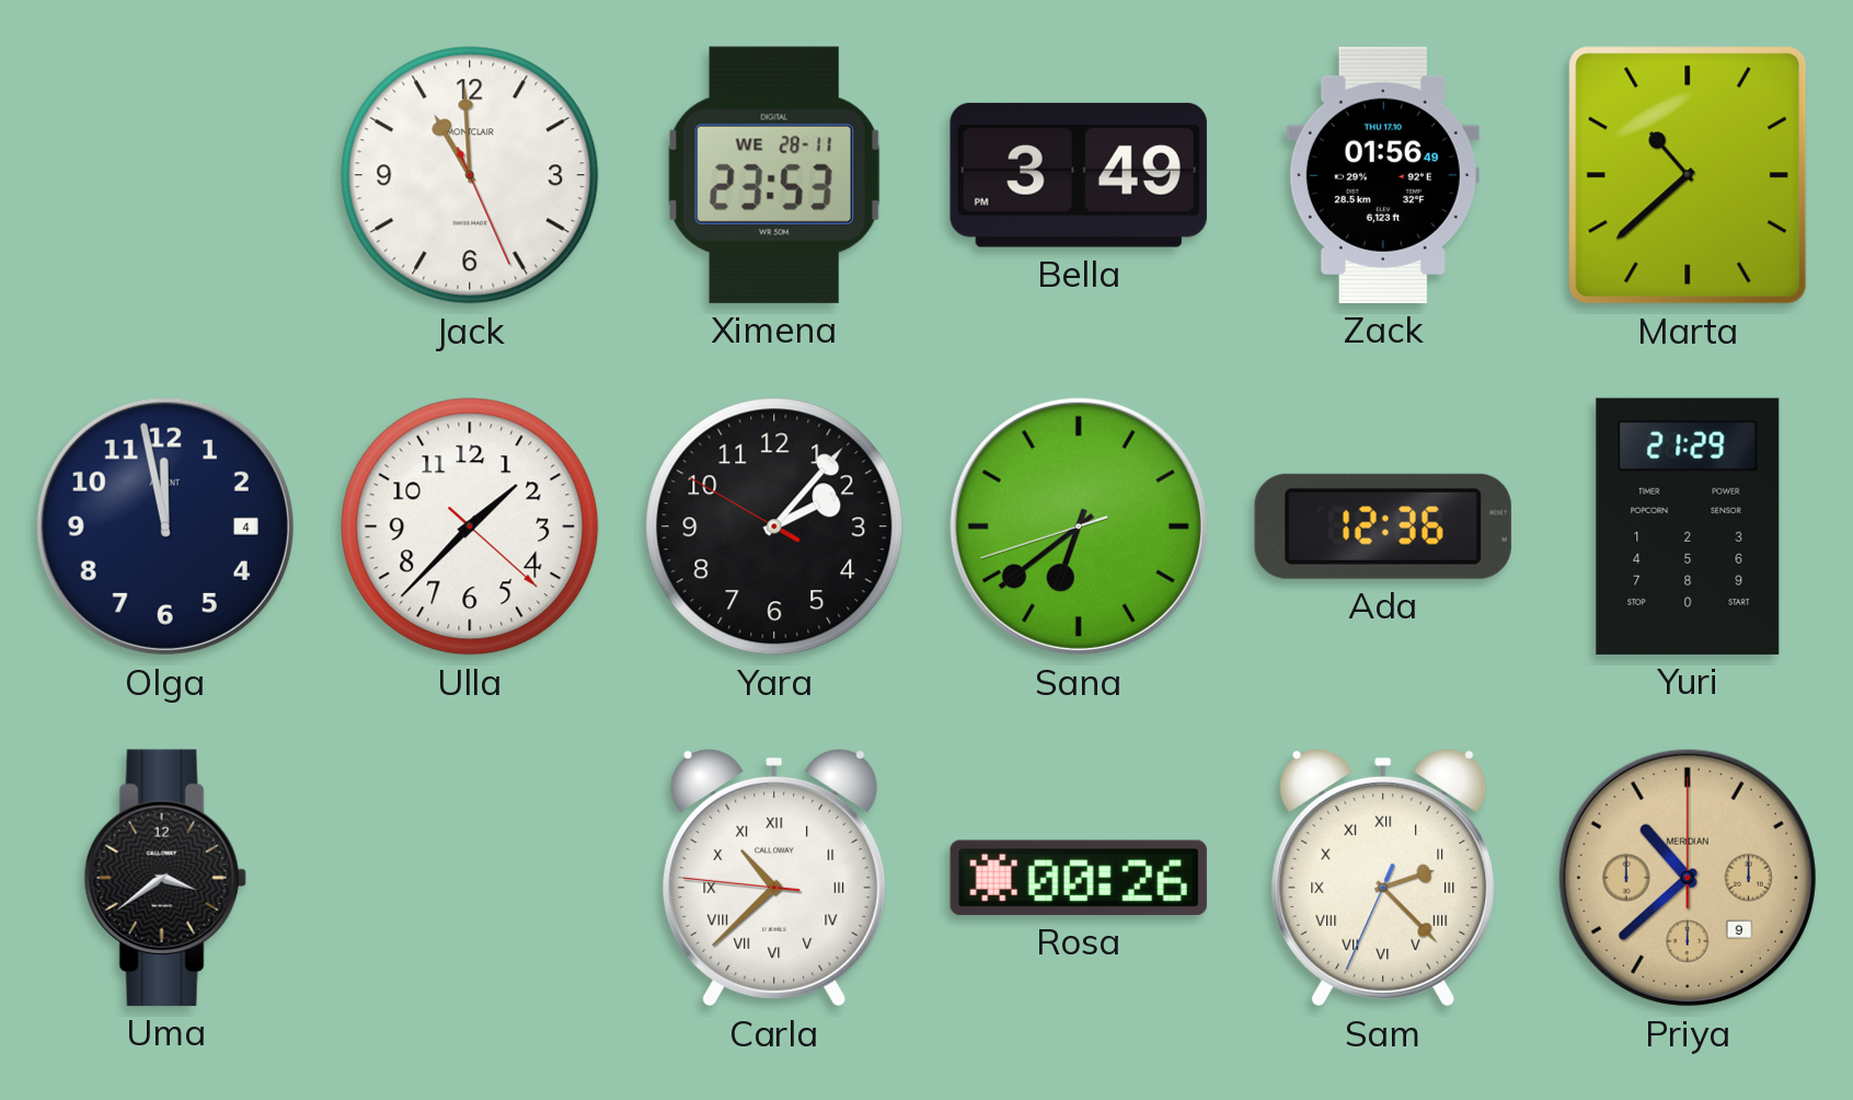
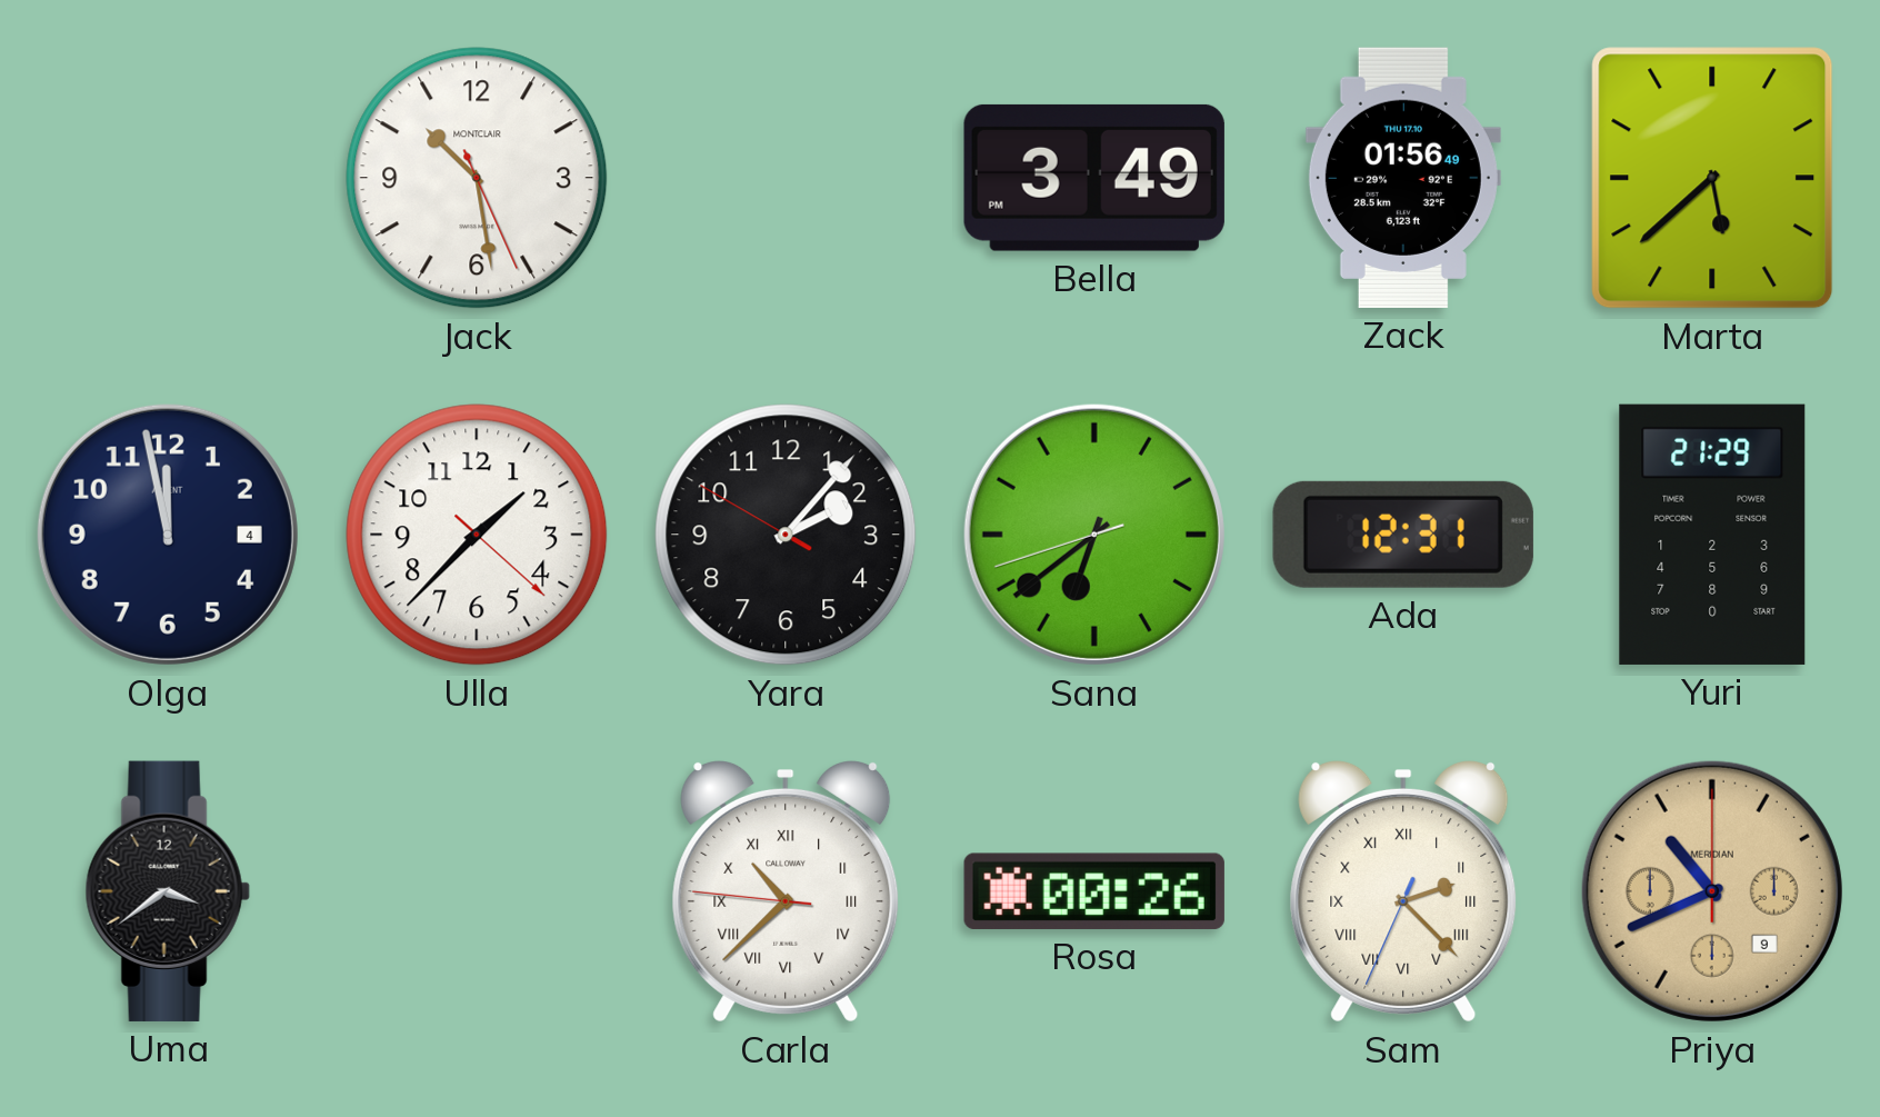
Jack: 10:59 -> 10:28
Ximena: 23:53 -> none
Marta: 10:38 -> 5:38
Ada: 12:36 -> 12:31
Priya: 10:38 -> 10:41
